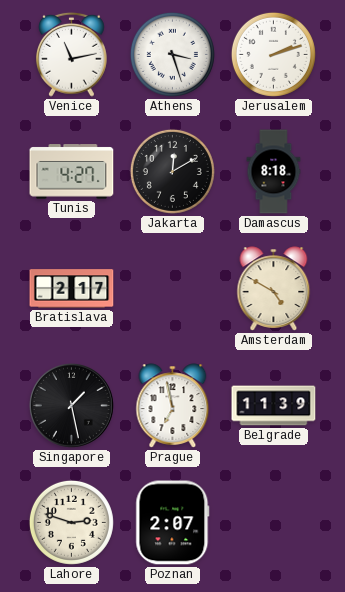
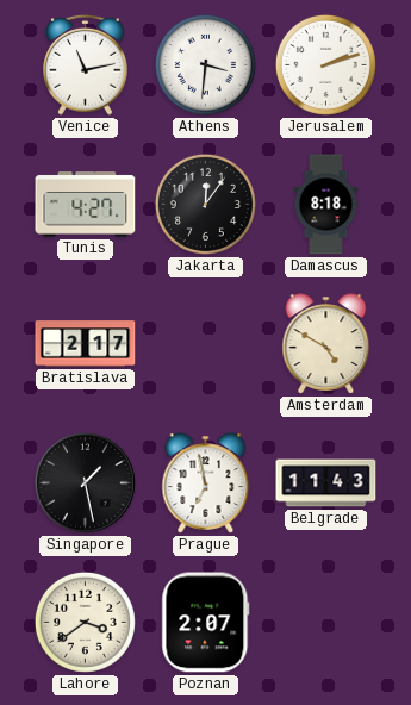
Athens: 3:27 -> 3:31
Jakarta: 12:10 -> 12:06
Belgrade: 11:39 -> 11:43
Lahore: 2:48 -> 3:39
